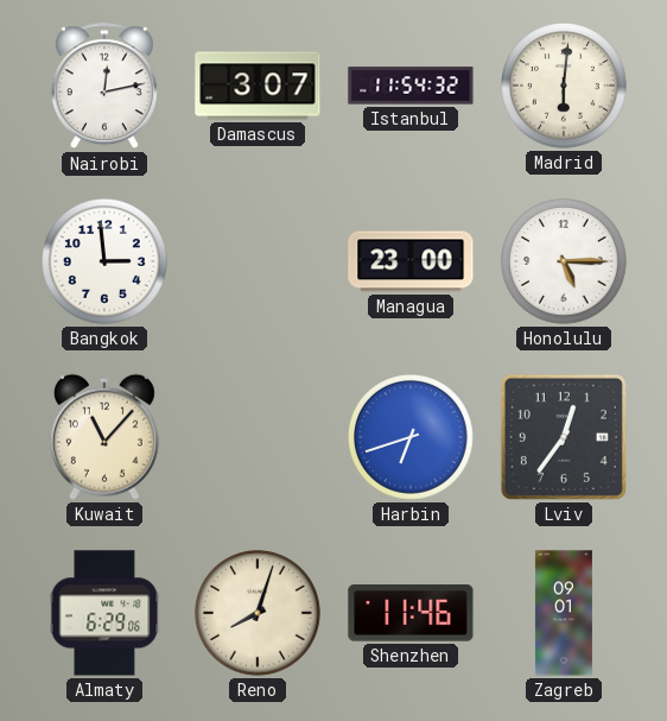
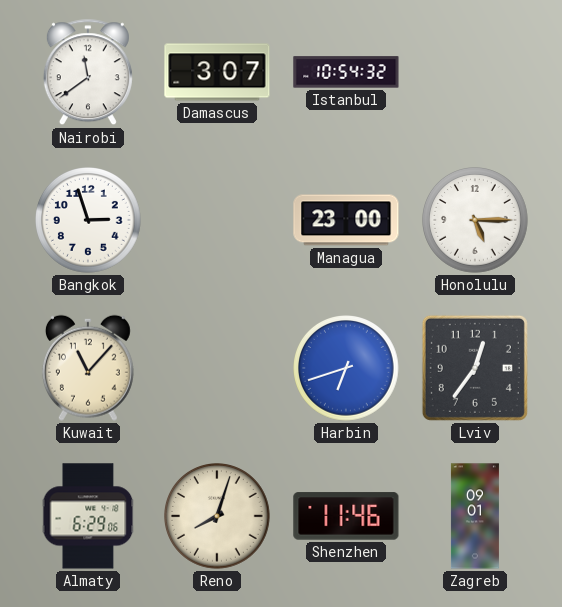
Nairobi: 12:13 -> 11:39
Istanbul: 11:54 -> 10:54
Madrid: 6:01 -> none
Bangkok: 2:59 -> 2:57
